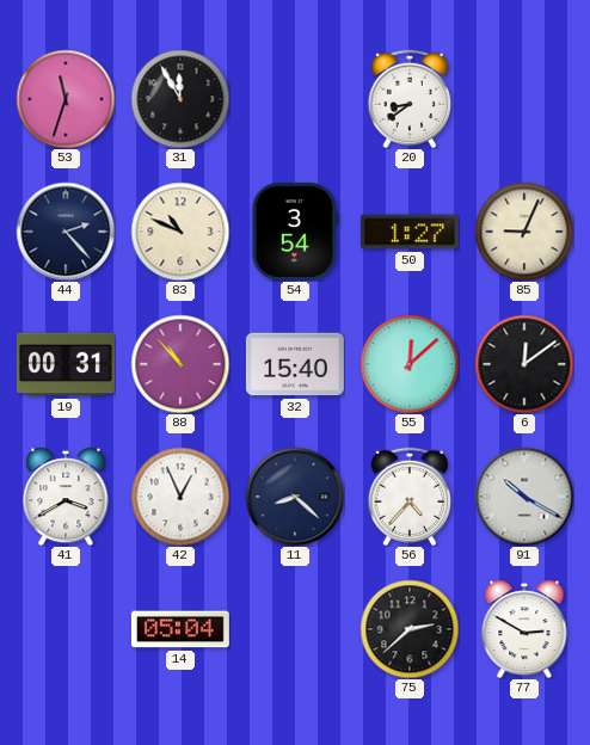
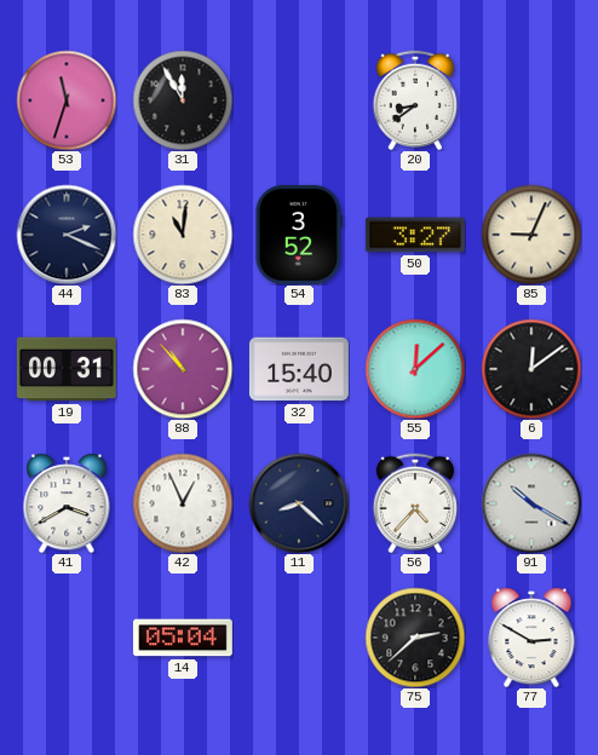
44: 2:23 -> 2:19
83: 10:49 -> 11:01
54: 3:54 -> 3:52
50: 1:27 -> 3:27
